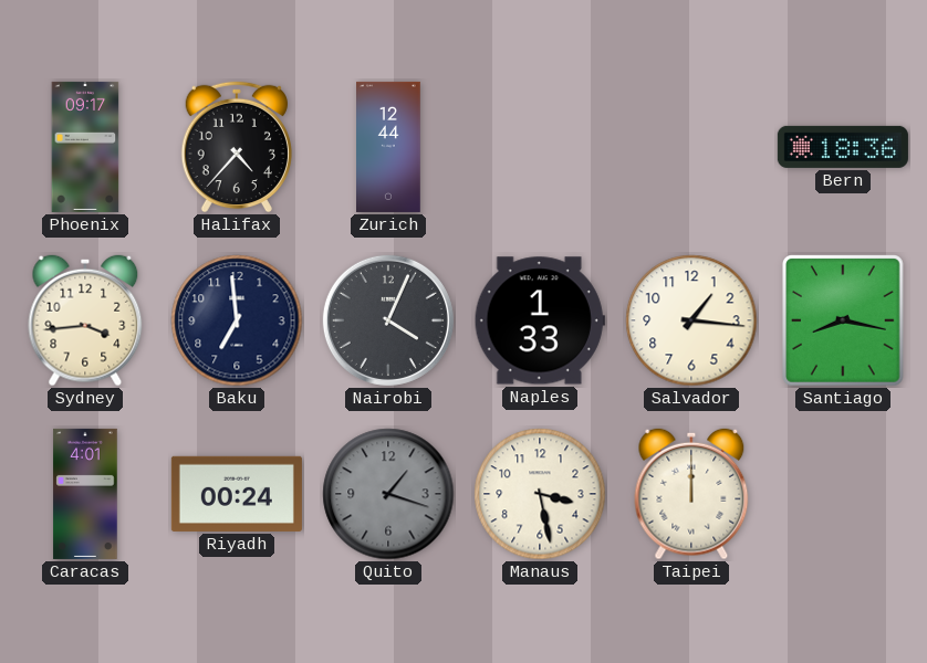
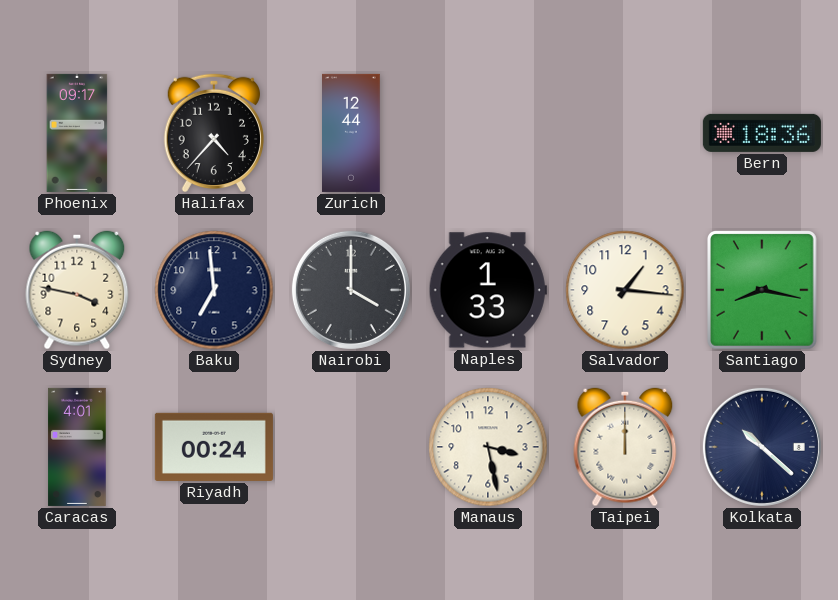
Sydney: 3:44 -> 3:47
Nairobi: 4:04 -> 4:00
Quito: 1:18 -> none
Kolkata: none -> 10:22
